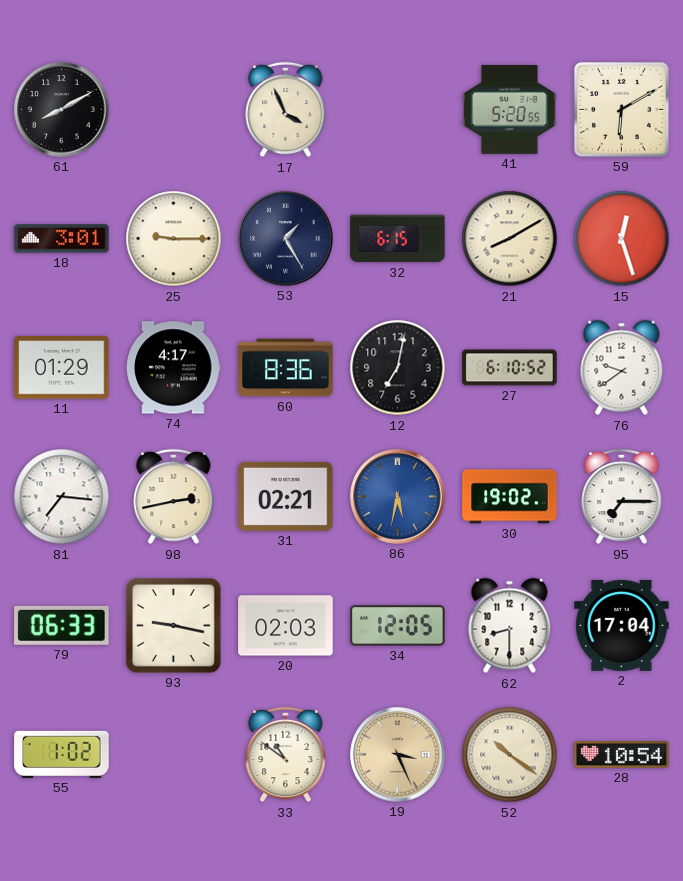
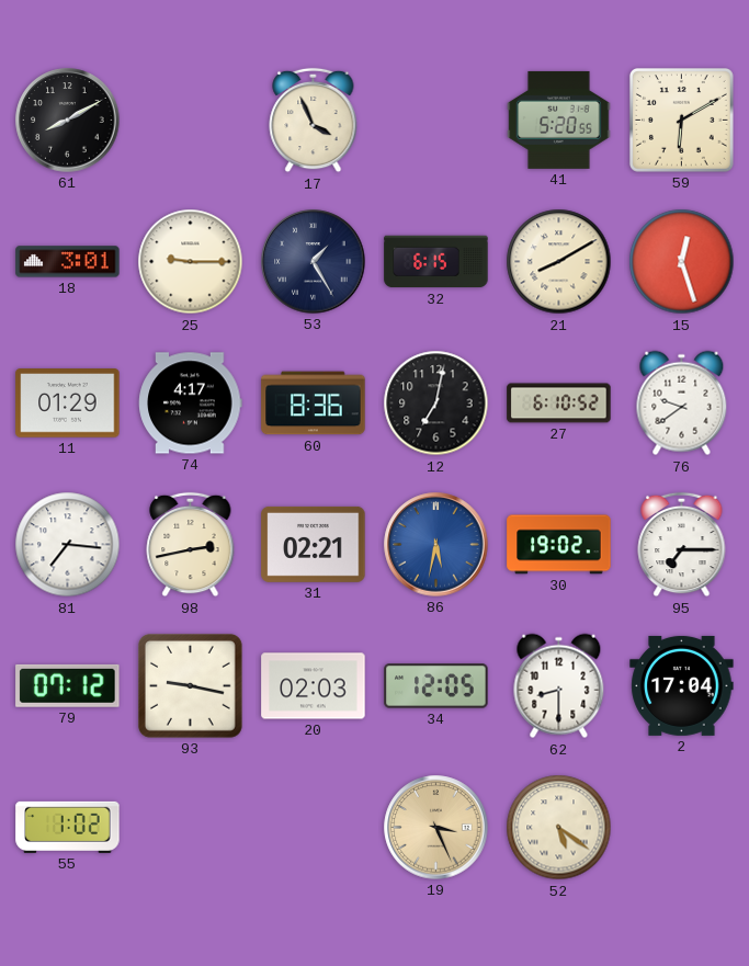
79: 06:33 -> 07:12
33: 10:51 -> none
52: 10:21 -> 5:21
28: 10:54 -> none
